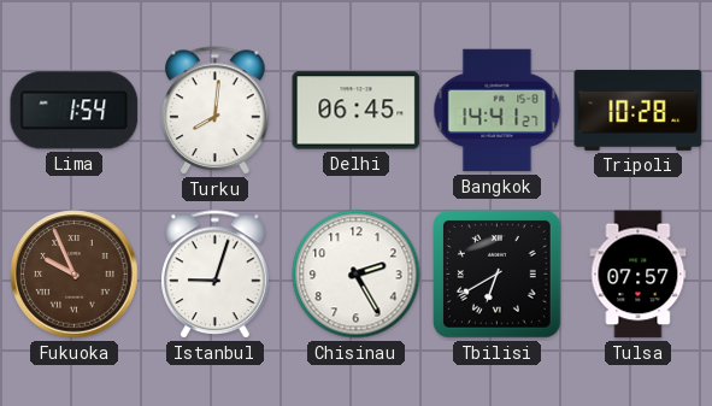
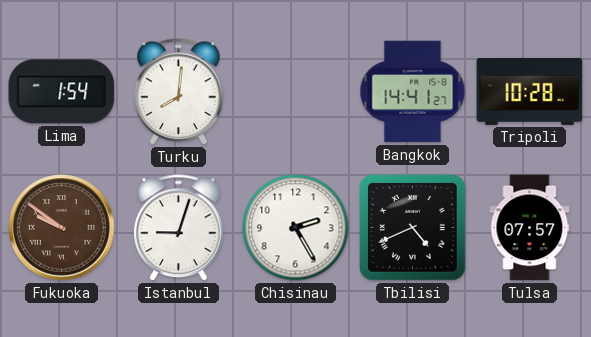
Delhi: 06:45 -> none
Fukuoka: 9:56 -> 9:51
Tbilisi: 6:40 -> 4:41
